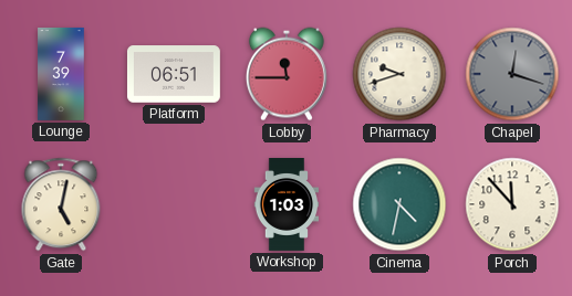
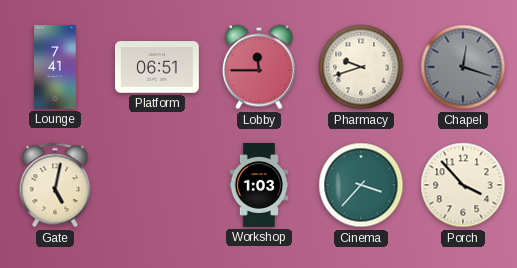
Lounge: 7:39 -> 7:41
Cinema: 4:32 -> 3:37
Porch: 11:53 -> 3:53
